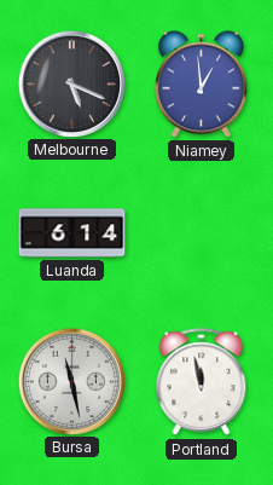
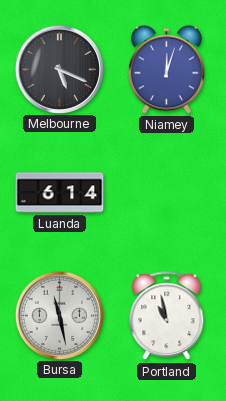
Niamey: 12:59 -> 12:03
Portland: 11:58 -> 10:58
